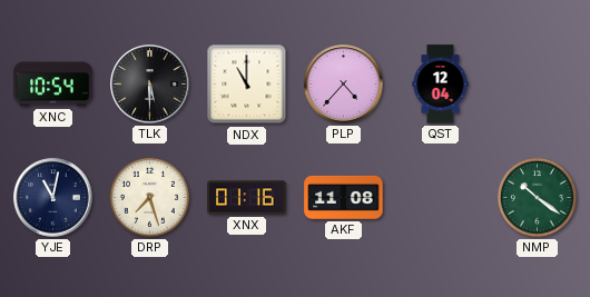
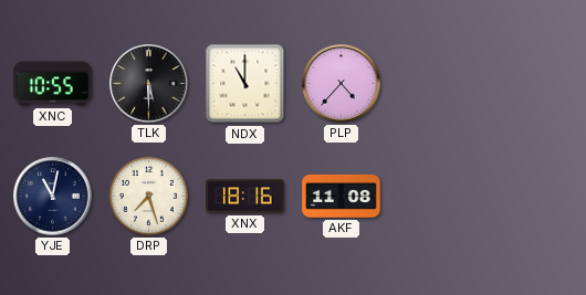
XNC: 10:54 -> 10:55
QST: 12:04 -> none
XNX: 01:16 -> 18:16
NMP: 10:21 -> none
